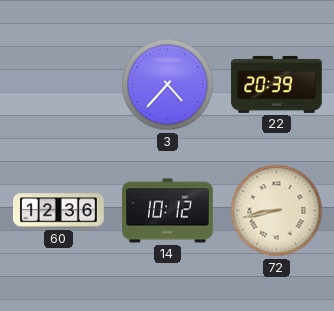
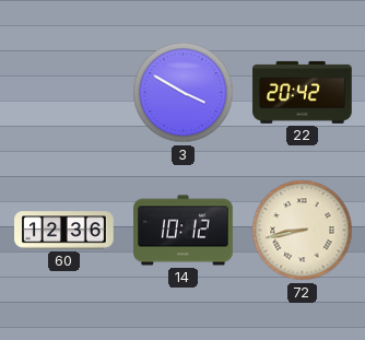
3: 4:37 -> 3:50
22: 20:39 -> 20:42
